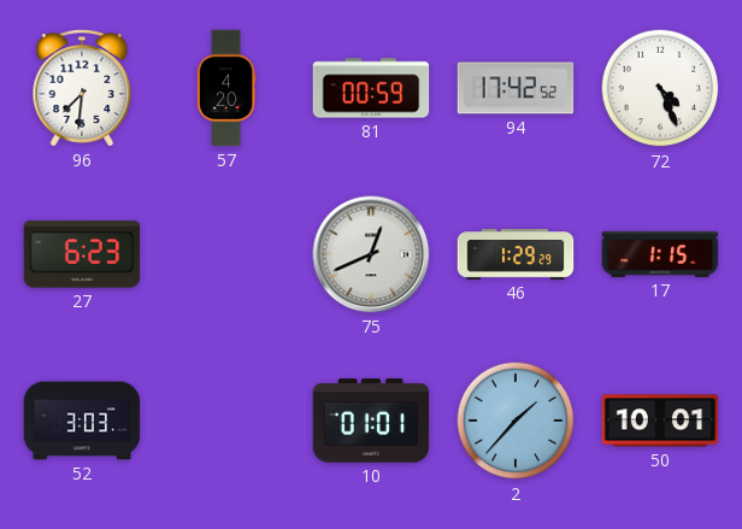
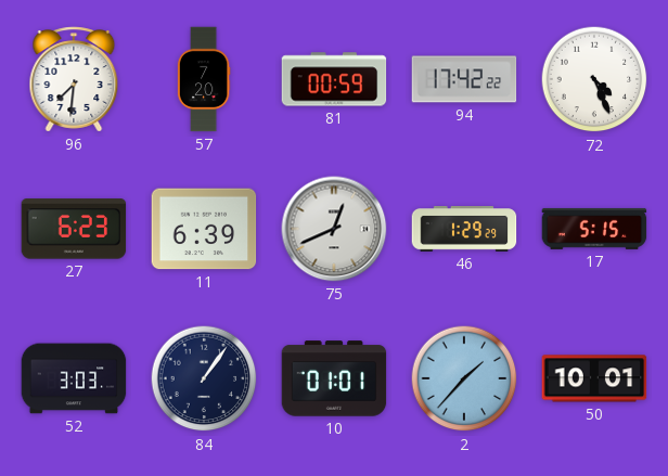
57: 4:20 -> 7:20
94: 17:42:52 -> 17:42:22
11: none -> 6:39
17: 1:15 -> 5:15
84: none -> 1:06
